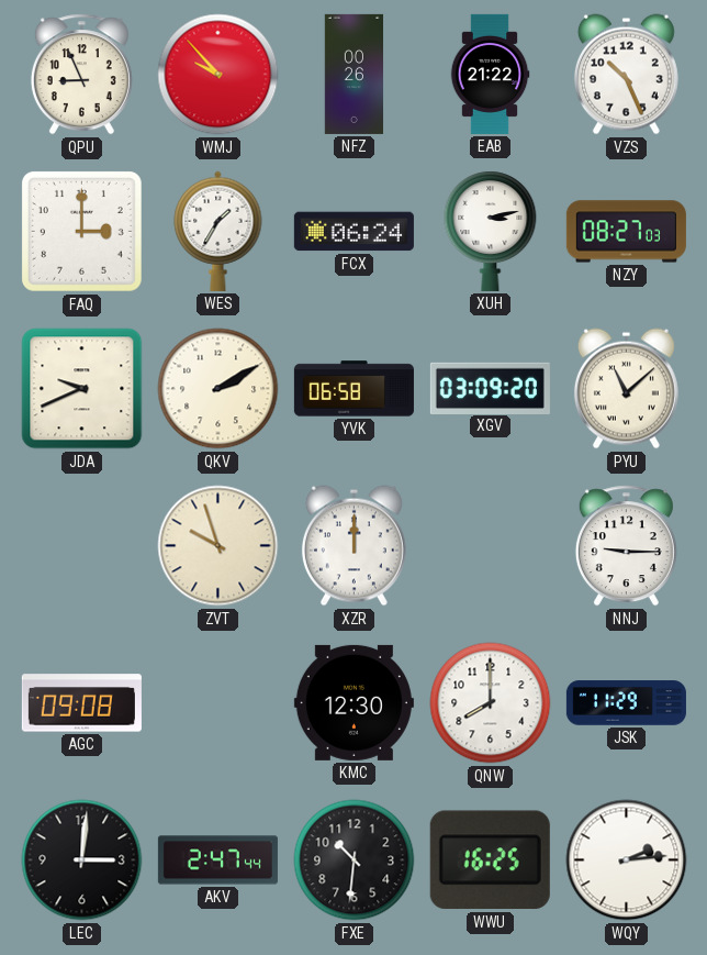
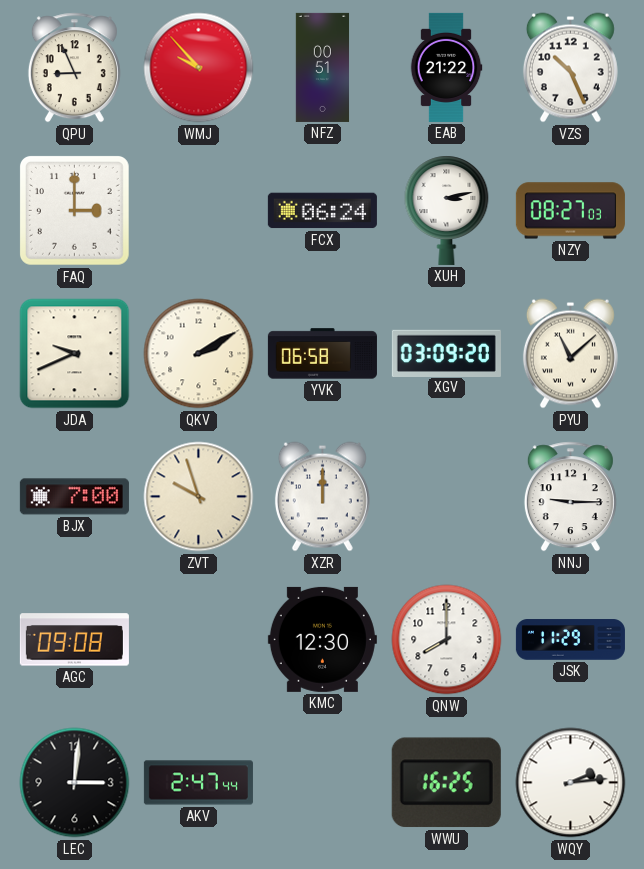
NFZ: 00:26 -> 00:51
WES: 1:35 -> none
BJX: none -> 7:00
FXE: 10:31 -> none
